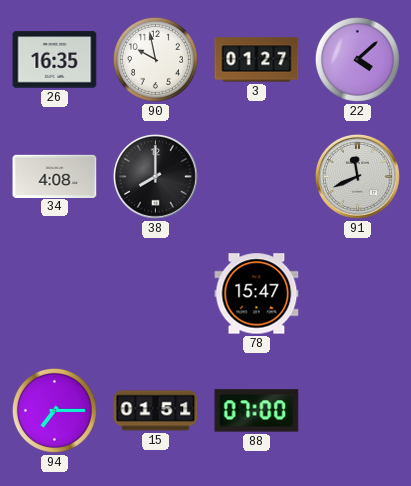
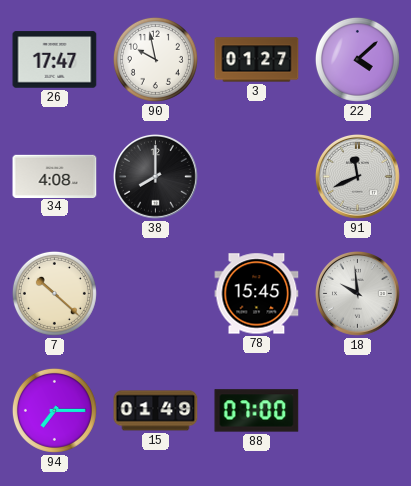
26: 16:35 -> 17:47
7: none -> 10:22
78: 15:47 -> 15:45
18: none -> 9:59
15: 01:51 -> 01:49
